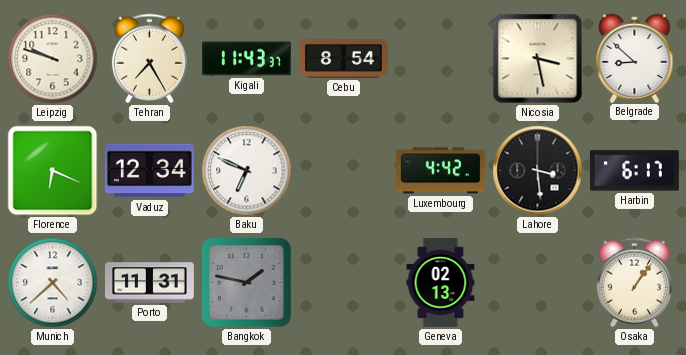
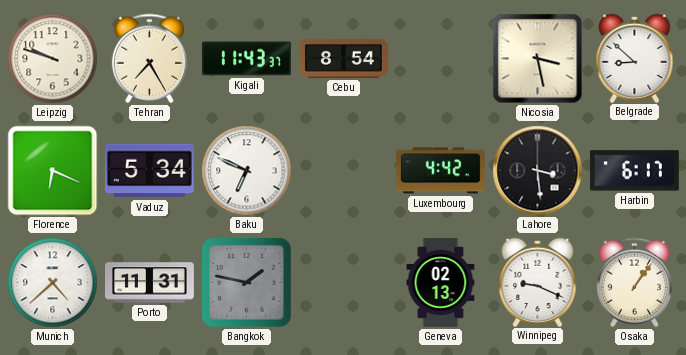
Vaduz: 12:34 -> 5:34
Winnipeg: none -> 9:19
